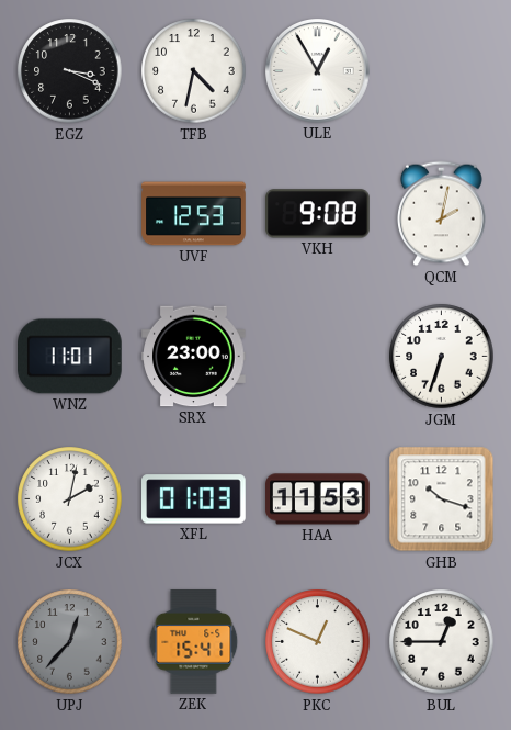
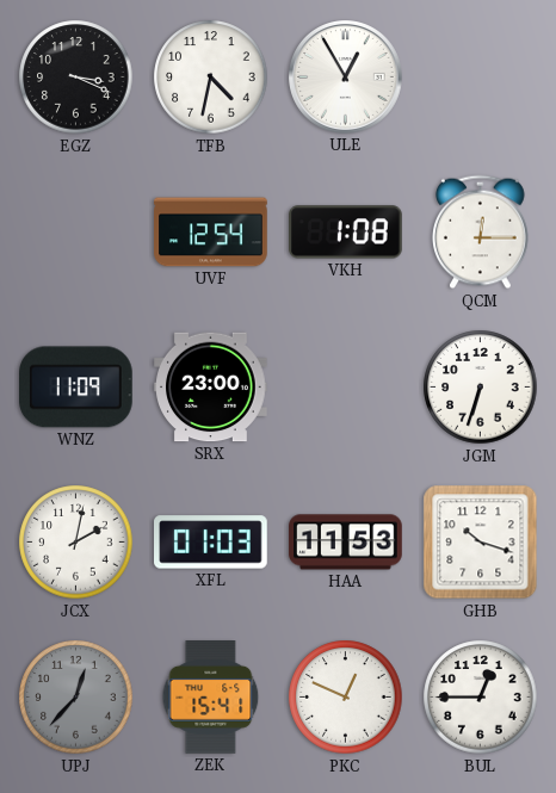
UVF: 12:53 -> 12:54
VKH: 9:08 -> 1:08
QCM: 2:02 -> 12:15
WNZ: 11:01 -> 11:09
